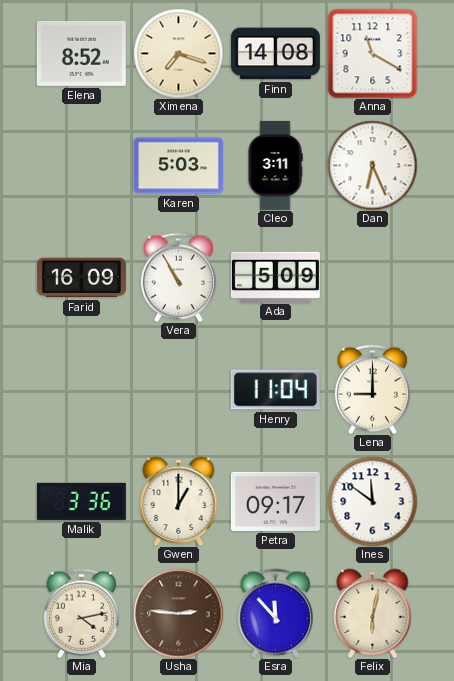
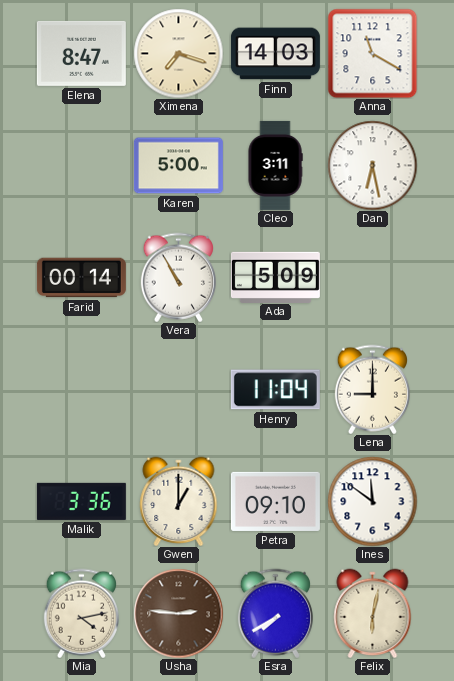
Elena: 8:52 -> 8:47
Finn: 14:08 -> 14:03
Karen: 5:03 -> 5:00
Dan: 6:26 -> 6:28
Farid: 16:09 -> 00:14
Petra: 09:17 -> 09:10
Esra: 11:53 -> 7:40
